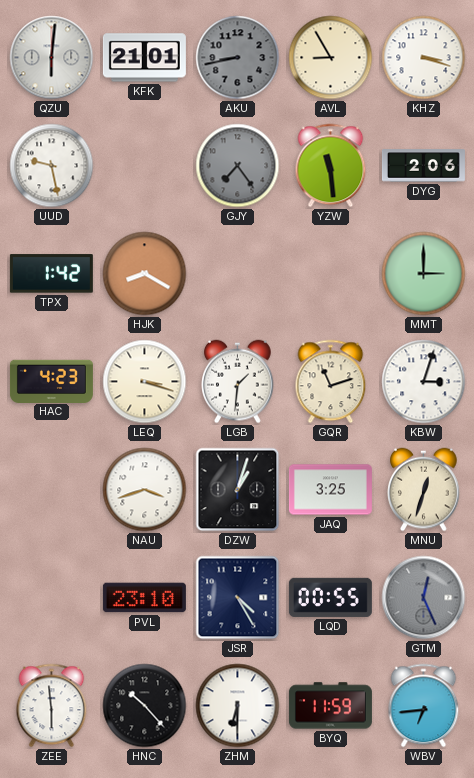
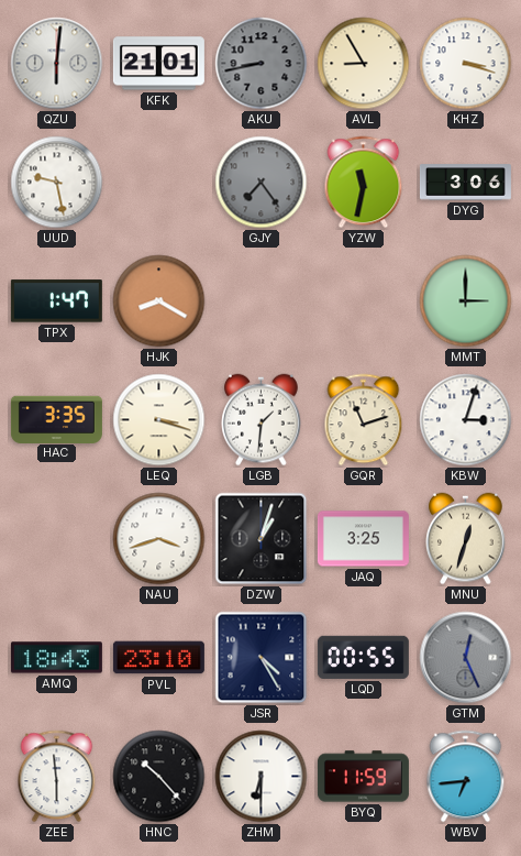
YZW: 11:29 -> 11:32
DYG: 2:06 -> 3:06
TPX: 1:42 -> 1:47
HAC: 4:23 -> 3:35
AMQ: none -> 18:43
